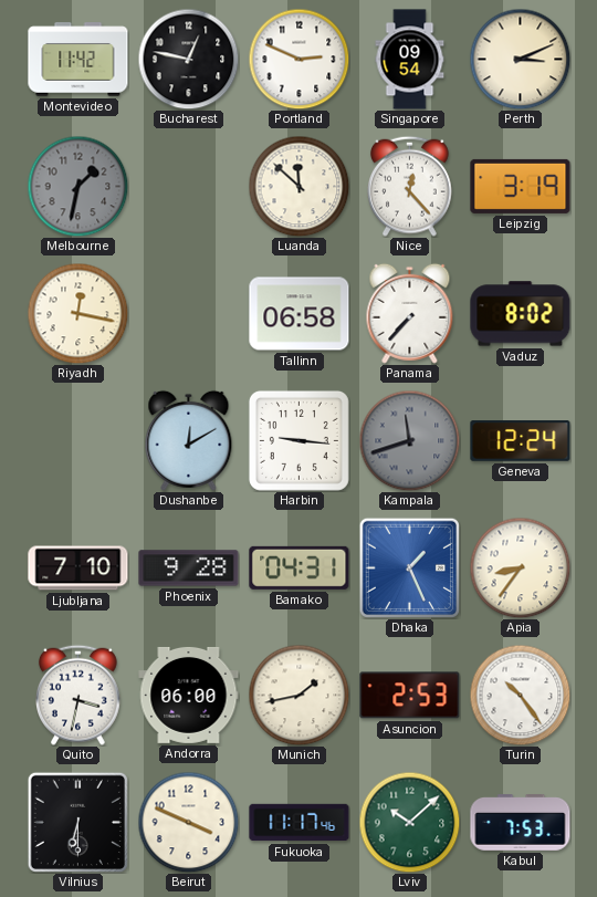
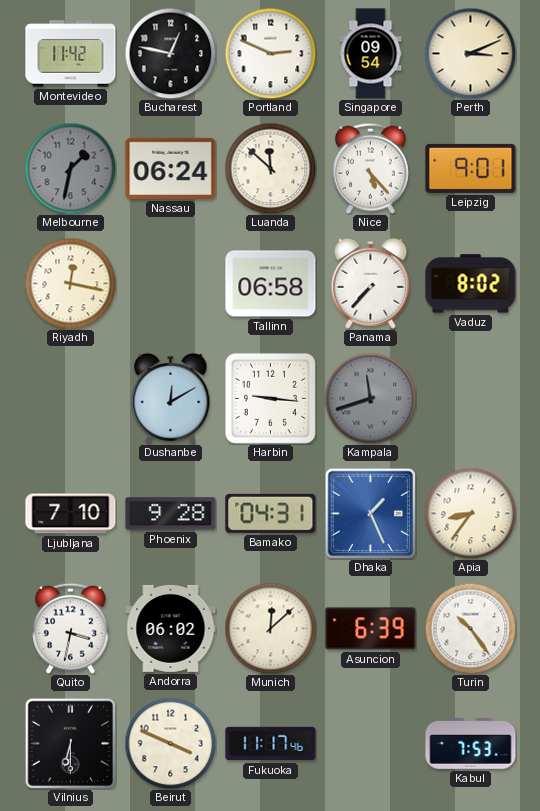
Nassau: none -> 06:24
Nice: 12:23 -> 5:23
Leipzig: 3:19 -> 9:01
Geneva: 12:24 -> none
Andorra: 06:00 -> 06:02
Munich: 1:43 -> 12:08
Asuncion: 2:53 -> 6:39
Lviv: 10:08 -> none
